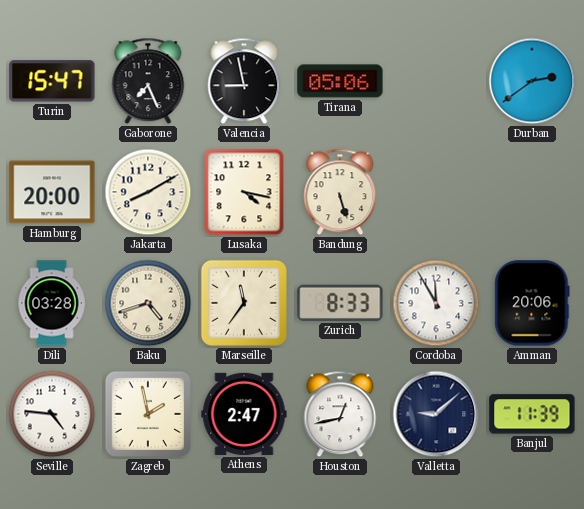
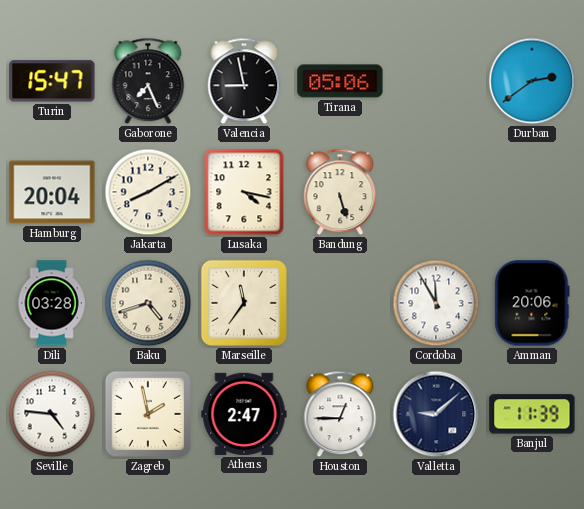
Hamburg: 20:00 -> 20:04
Zurich: 8:33 -> none
Houston: 12:43 -> 12:45
